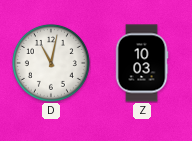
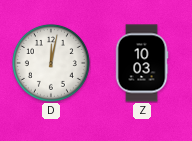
D: 11:02 -> 12:02
